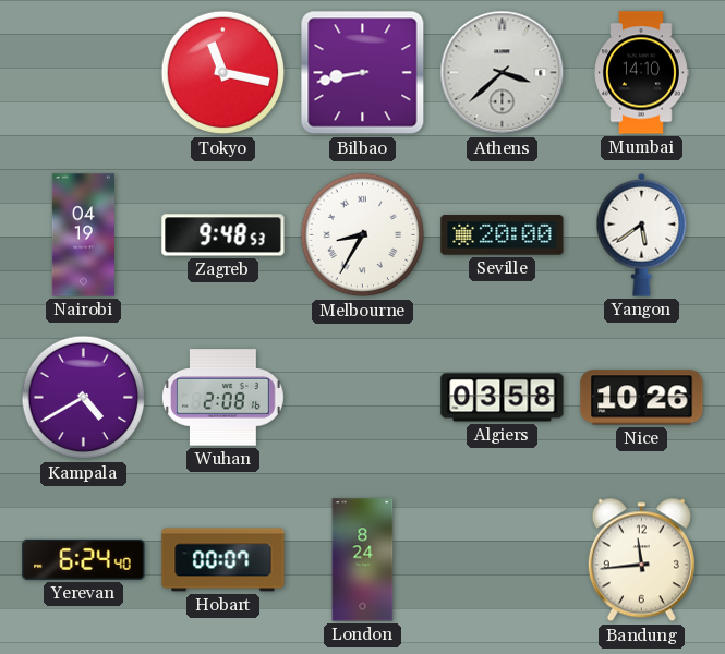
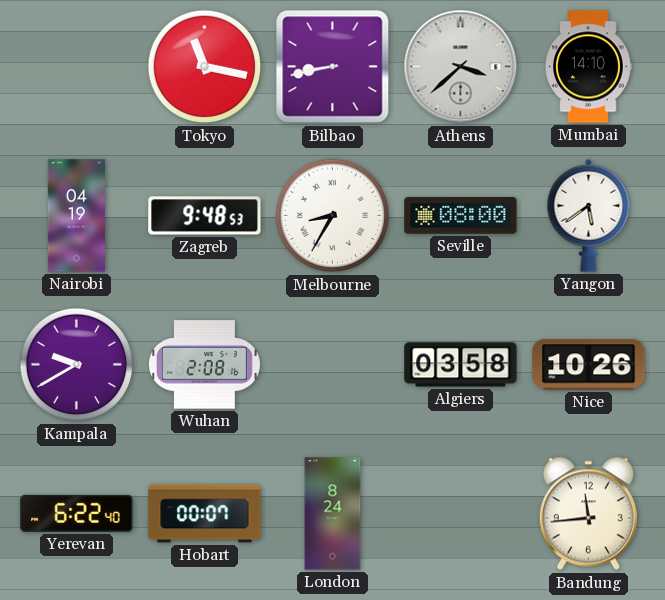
Seville: 20:00 -> 08:00
Kampala: 4:40 -> 9:40
Yerevan: 6:24 -> 6:22
